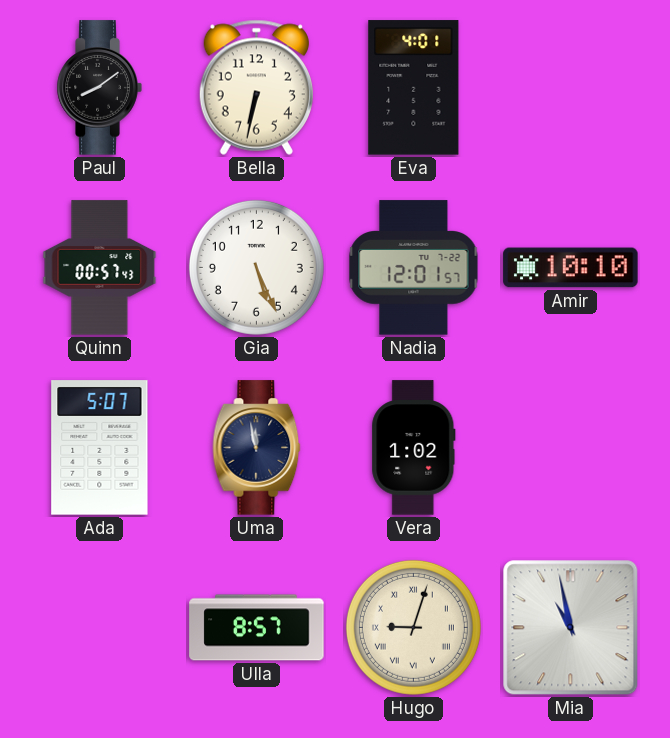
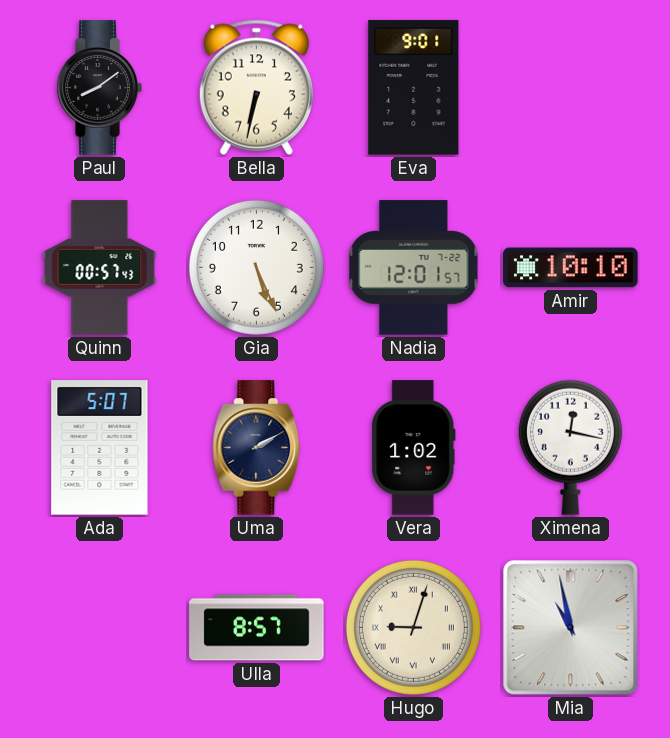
Eva: 4:01 -> 9:01
Uma: 11:58 -> 2:10
Ximena: none -> 12:17
